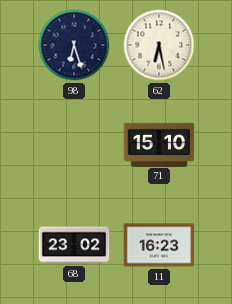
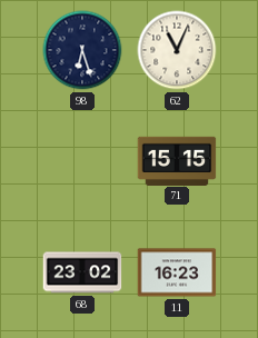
62: 6:28 -> 11:04
71: 15:10 -> 15:15
